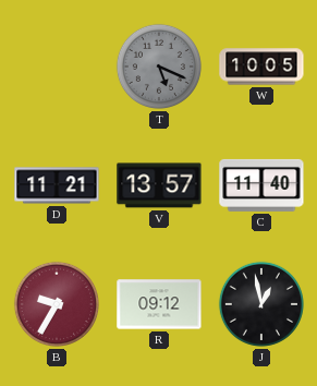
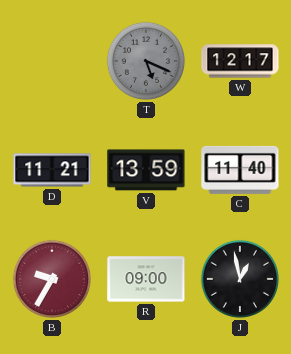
W: 10:05 -> 12:17
V: 13:57 -> 13:59
R: 09:12 -> 09:00
